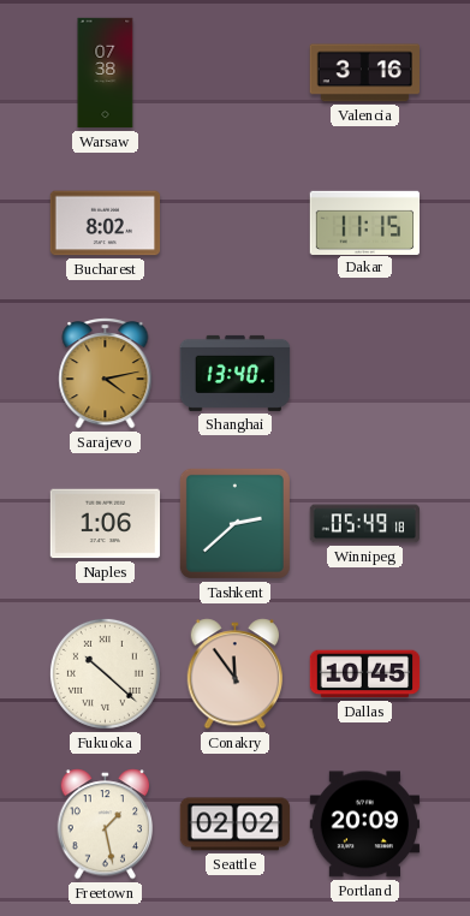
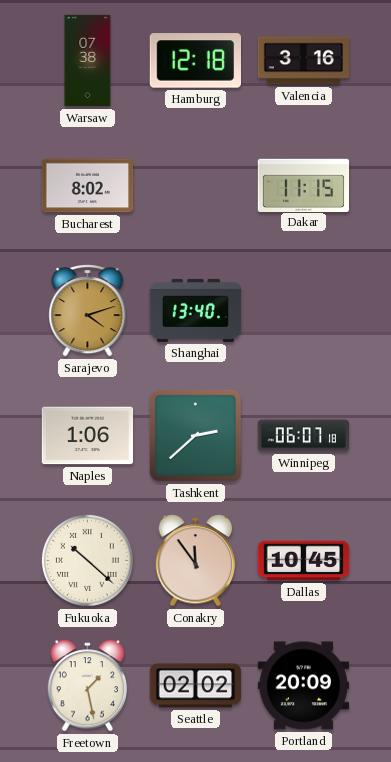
Hamburg: none -> 12:18
Sarajevo: 4:13 -> 4:12
Winnipeg: 05:49 -> 06:07
